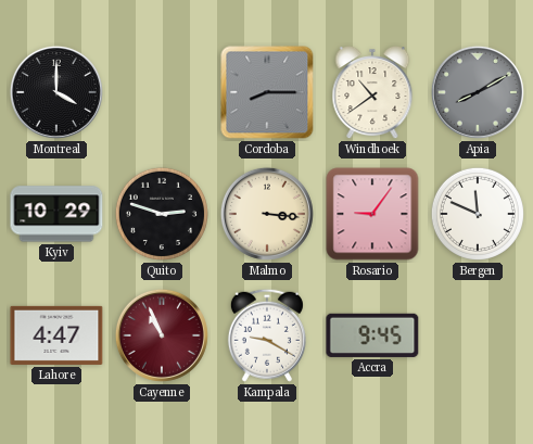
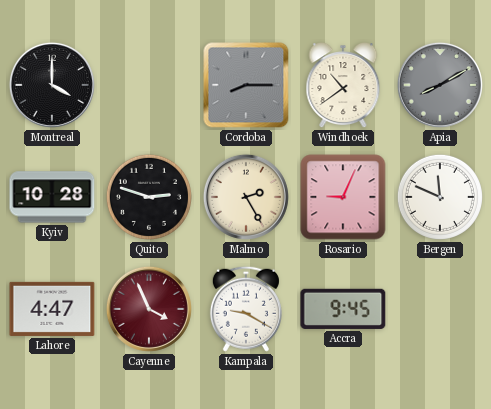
Kyiv: 10:29 -> 10:28
Malmo: 3:16 -> 2:25
Rosario: 9:06 -> 9:04
Cayenne: 10:56 -> 3:56
